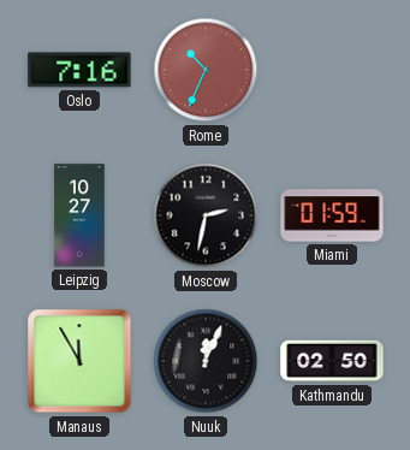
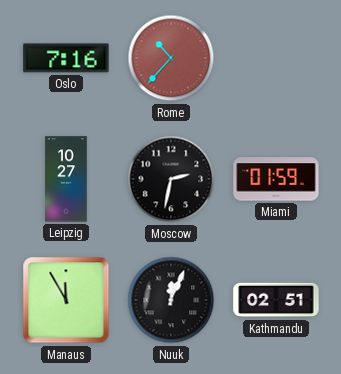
Rome: 10:34 -> 10:37
Kathmandu: 02:50 -> 02:51
